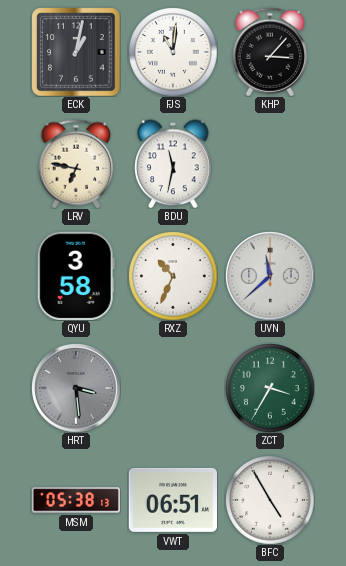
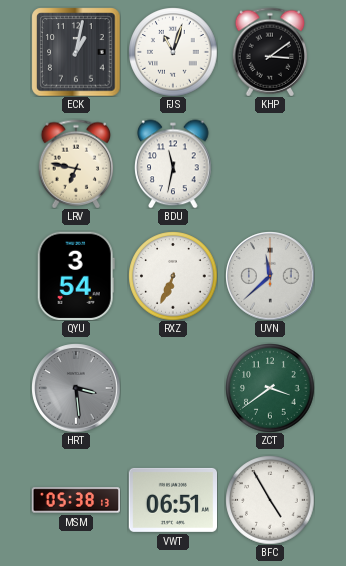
FJS: 11:01 -> 11:03
KHP: 3:07 -> 3:09
QYU: 3:58 -> 3:54
RXZ: 10:34 -> 6:34
ZCT: 3:35 -> 3:39
